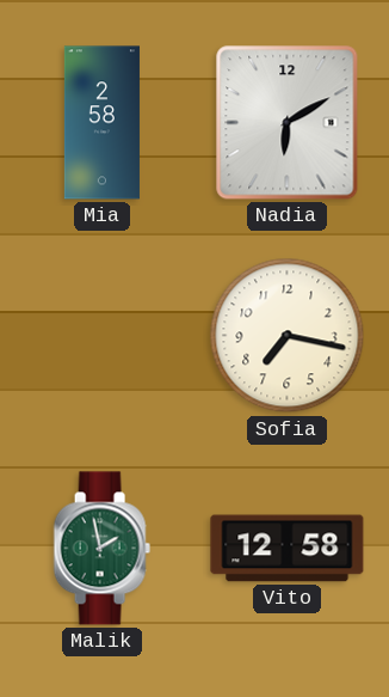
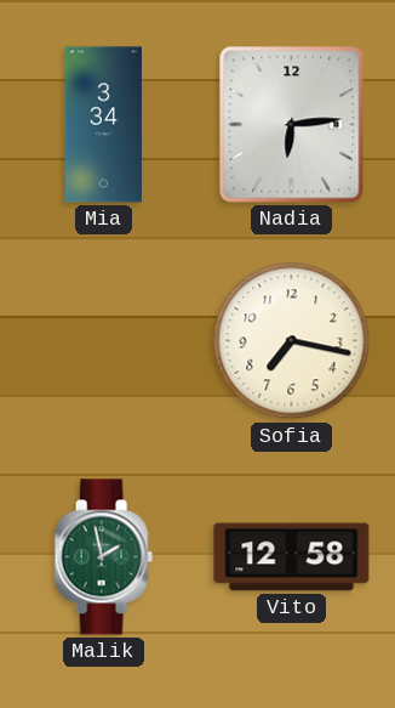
Mia: 2:58 -> 3:34
Nadia: 6:10 -> 6:14
